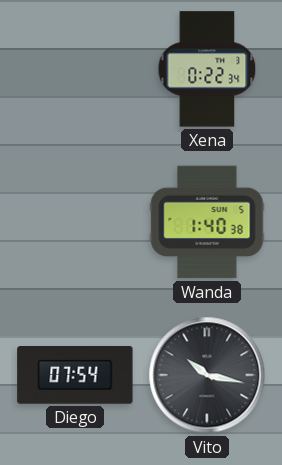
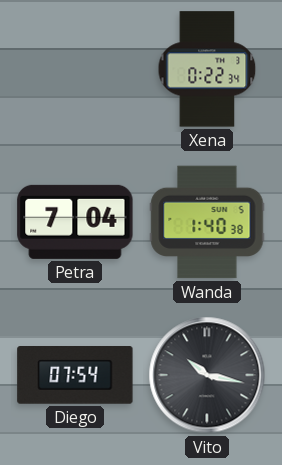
Petra: none -> 7:04
